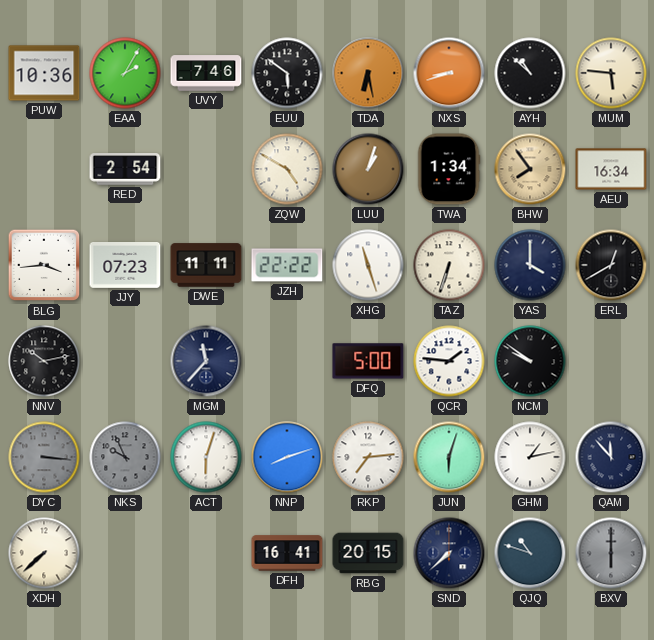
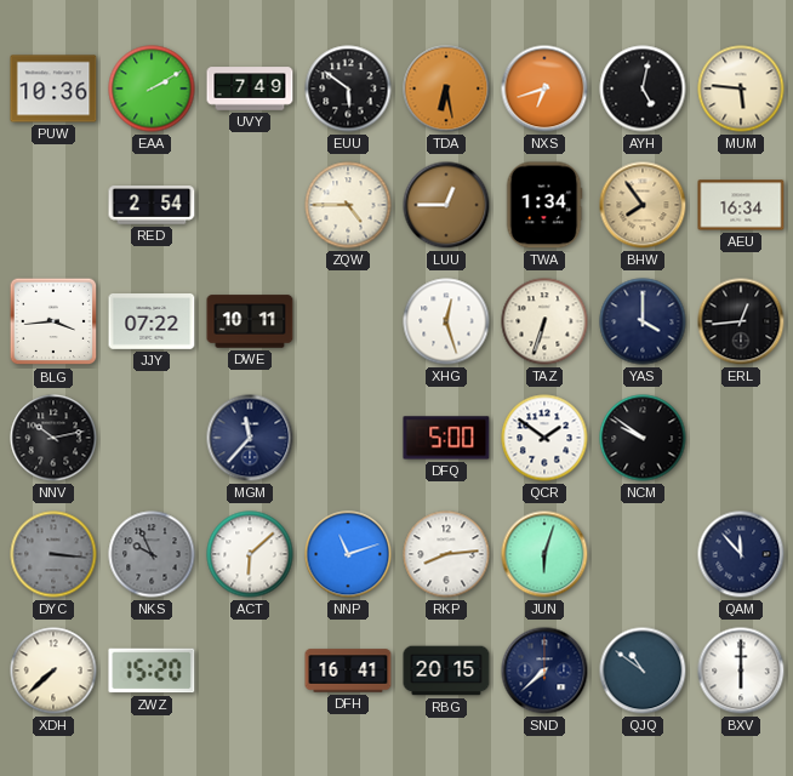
EAA: 2:05 -> 2:10
UVY: 7:46 -> 7:49
NXS: 8:42 -> 6:42
AYH: 10:52 -> 5:02
ZQW: 4:50 -> 4:45
LUU: 1:03 -> 12:45
JJY: 07:23 -> 07:22
DWE: 11:11 -> 10:11
JZH: 22:22 -> none
XHG: 11:27 -> 12:27
ERL: 12:40 -> 12:44
QCR: 1:46 -> 1:51
ACT: 6:03 -> 6:08
NNP: 8:12 -> 11:12
RKP: 7:14 -> 8:14
GHM: 1:13 -> none
ZWZ: none -> 15:20
QJQ: 10:48 -> 10:51
BXV dial: grey -> white
